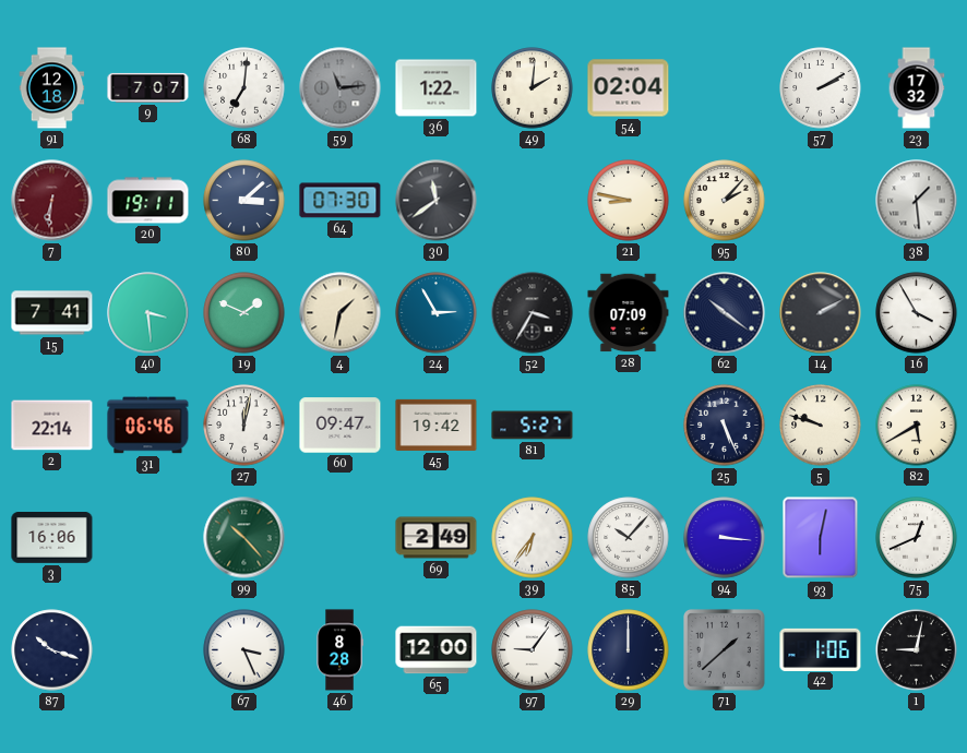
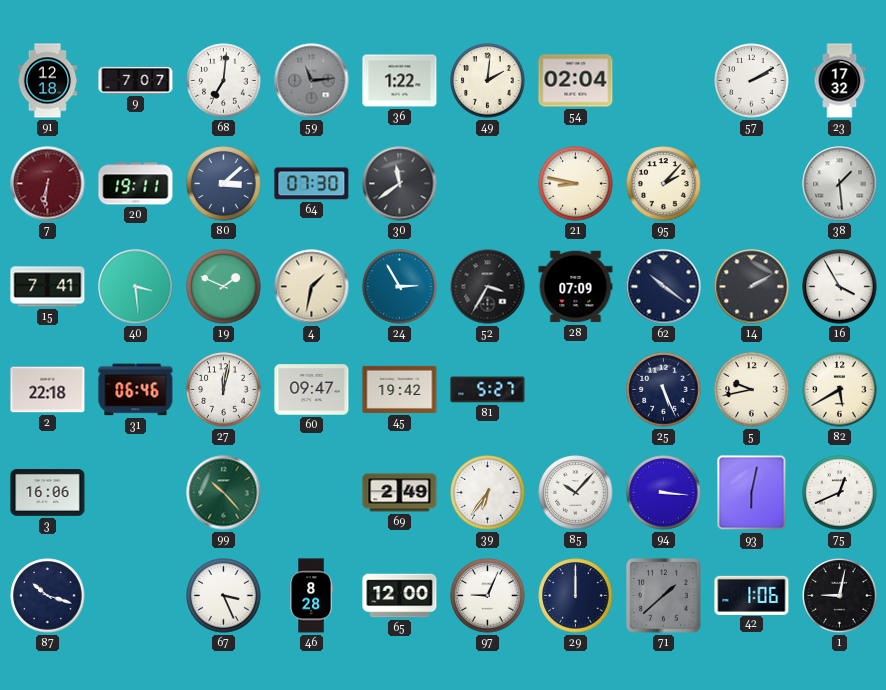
2: 22:14 -> 22:18
5: 9:48 -> 9:43
97: 9:06 -> 9:04
